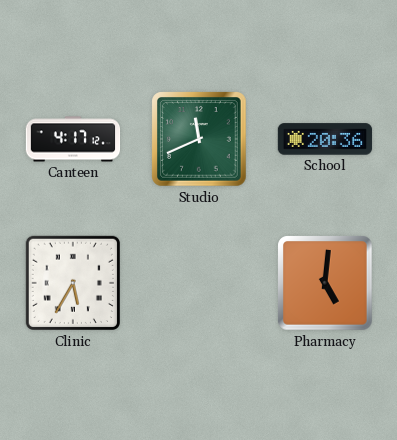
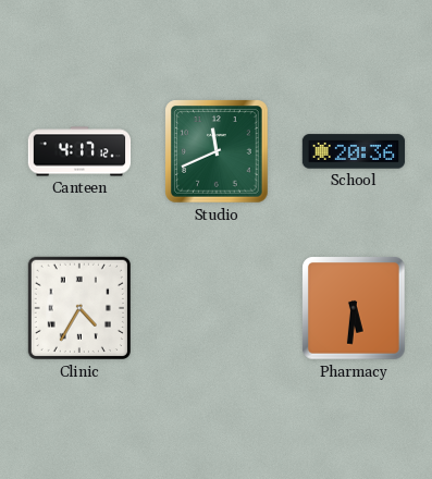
Clinic: 5:35 -> 4:35
Pharmacy: 5:01 -> 5:31
